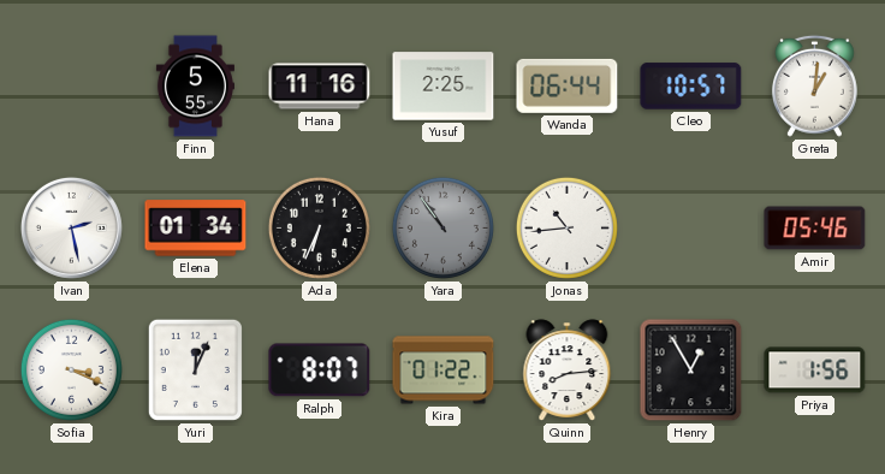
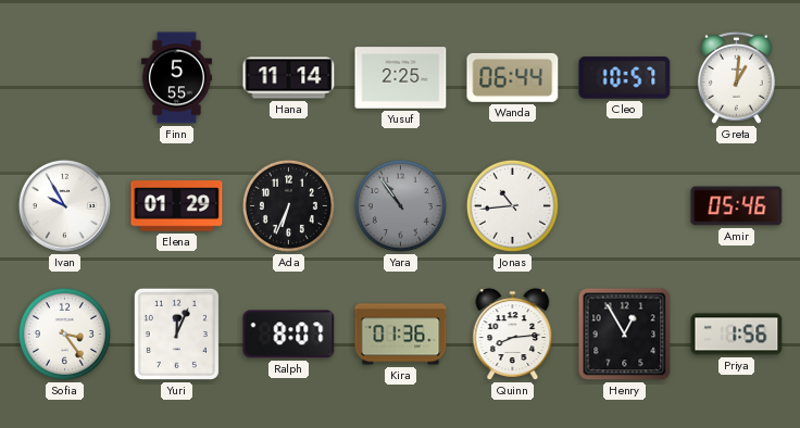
Hana: 11:16 -> 11:14
Ivan: 2:28 -> 9:55
Elena: 01:34 -> 01:29
Sofia: 3:19 -> 3:24
Kira: 01:22 -> 01:36
